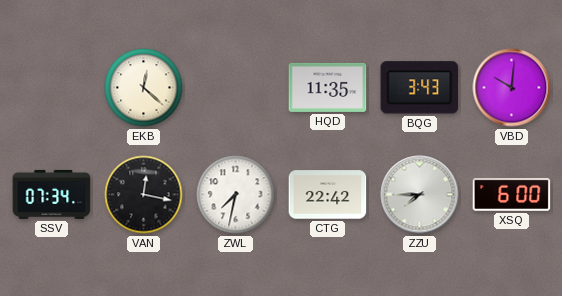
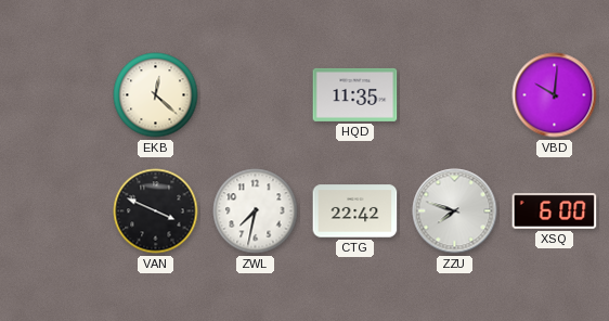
BQG: 3:43 -> none
SSV: 07:34 -> none
VAN: 12:17 -> 3:49
ZZU: 7:45 -> 7:48
